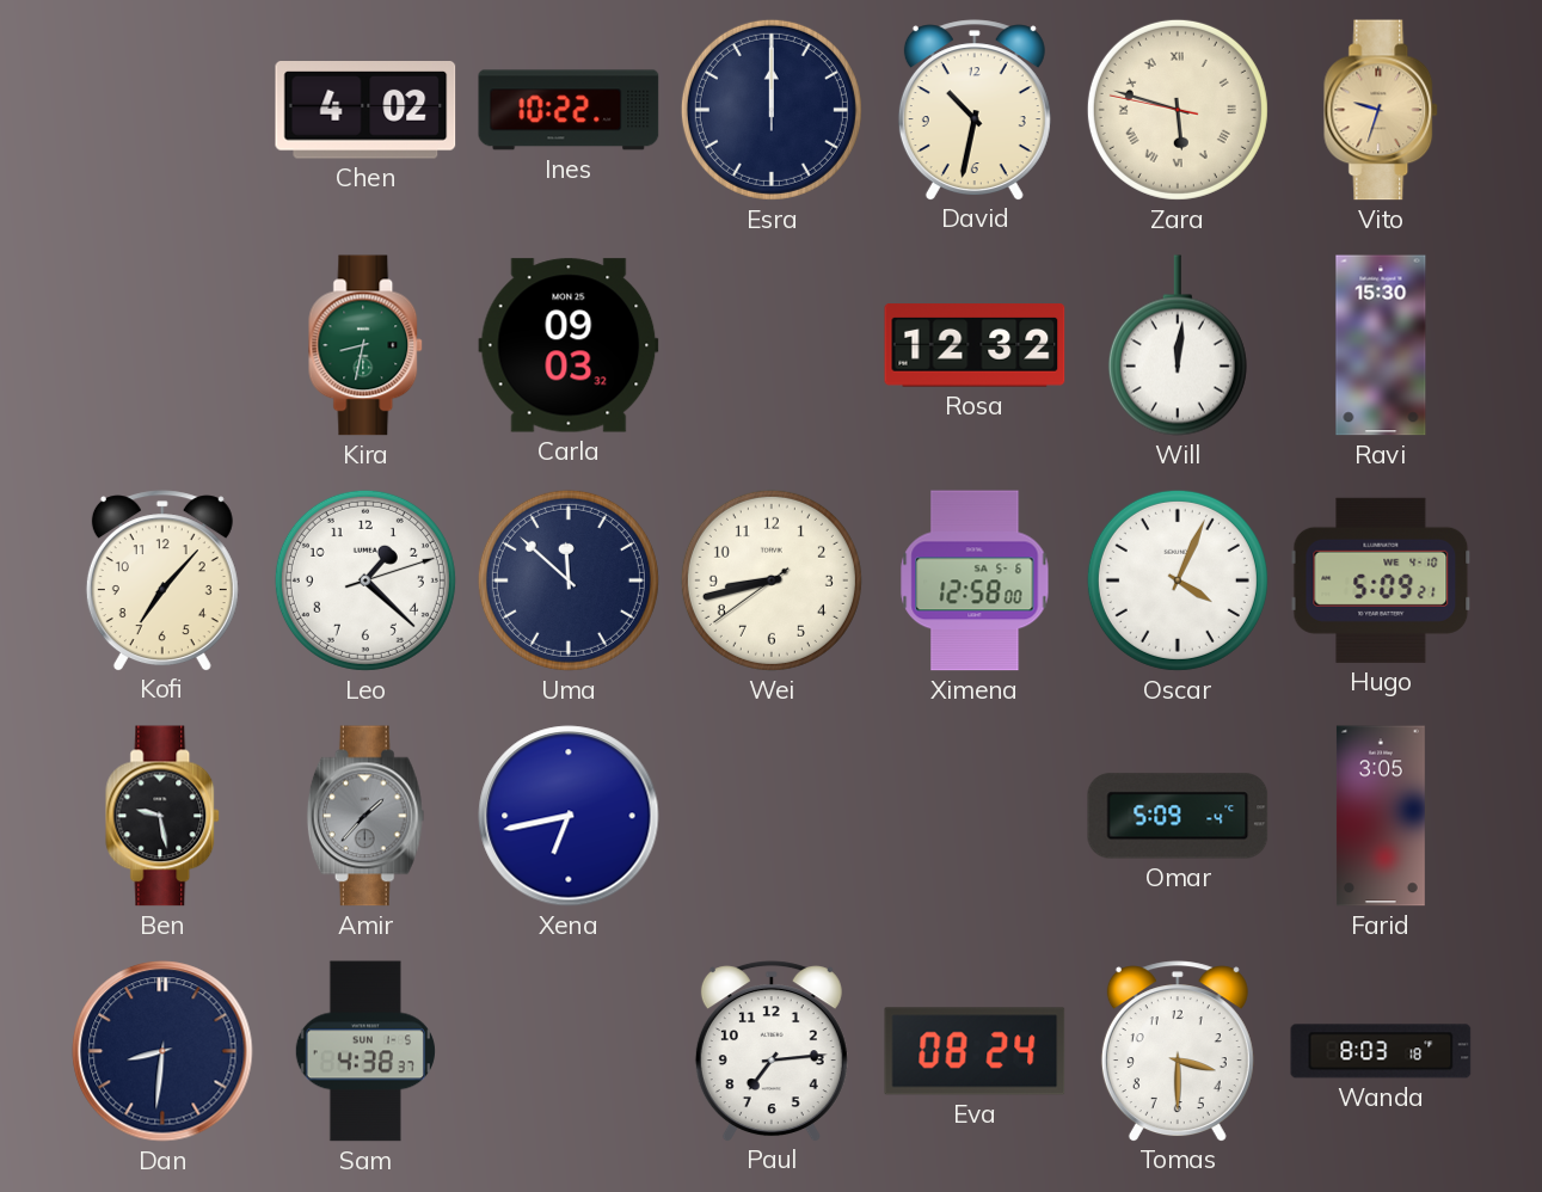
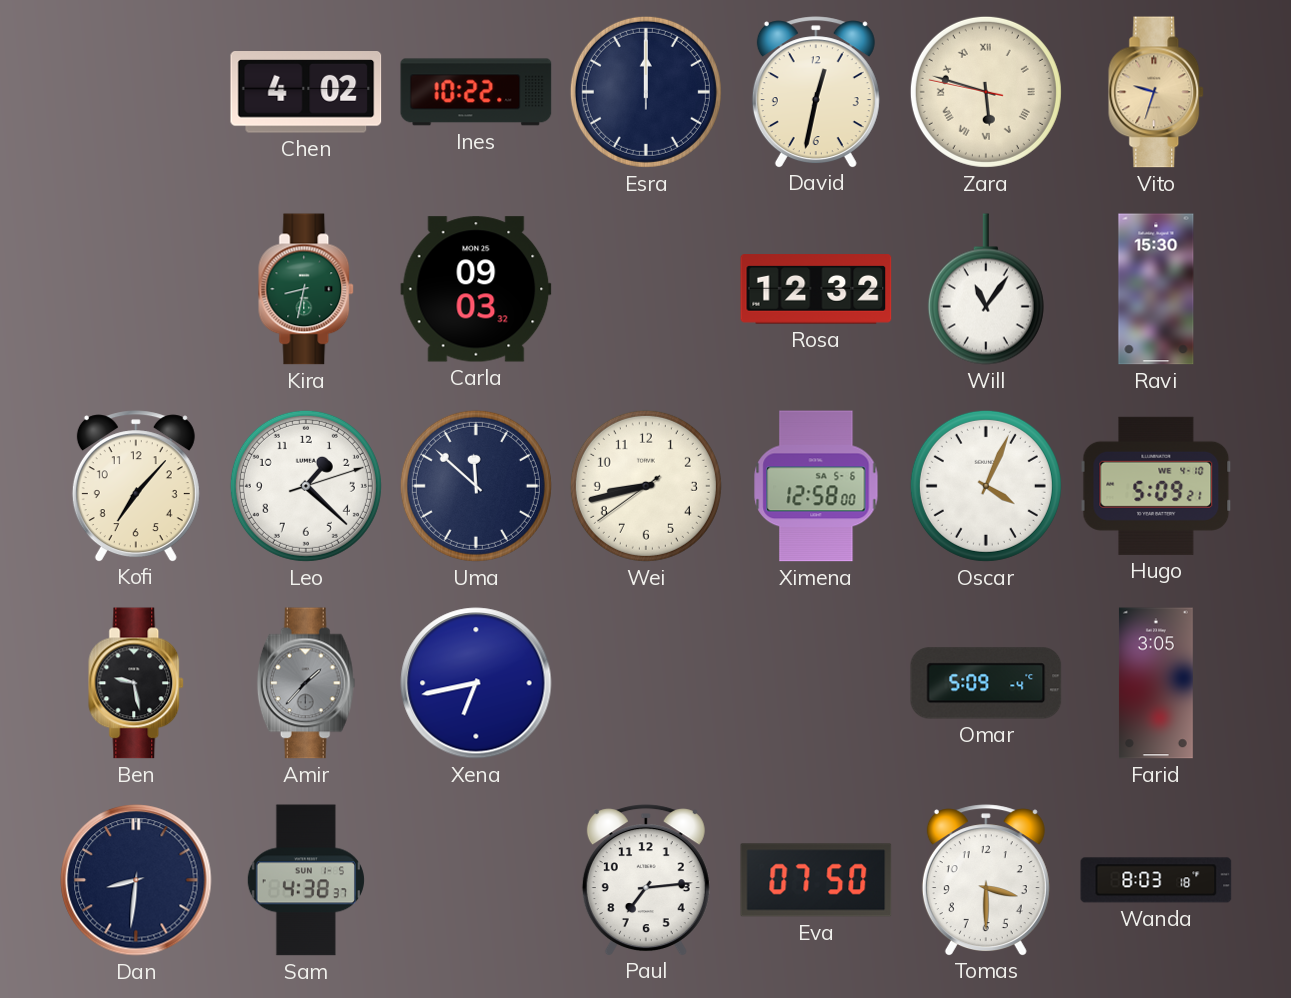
David: 10:32 -> 12:32
Will: 12:01 -> 11:06
Eva: 08:24 -> 07:50
